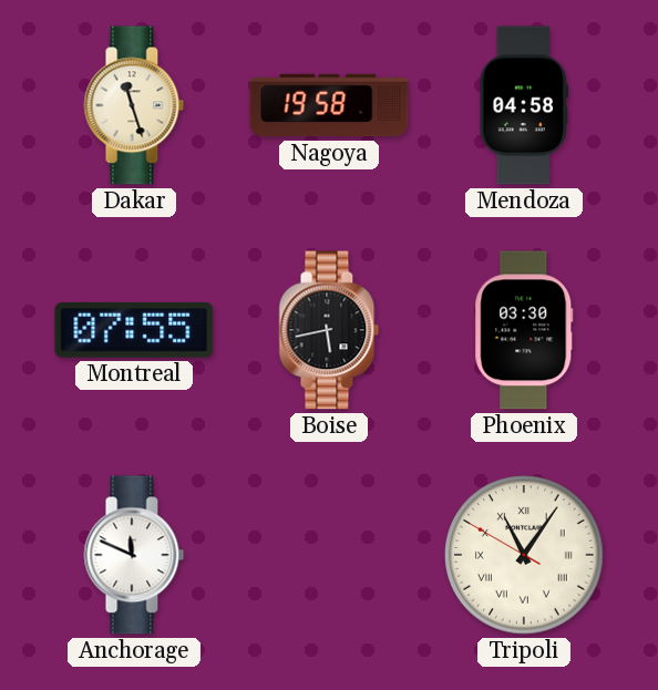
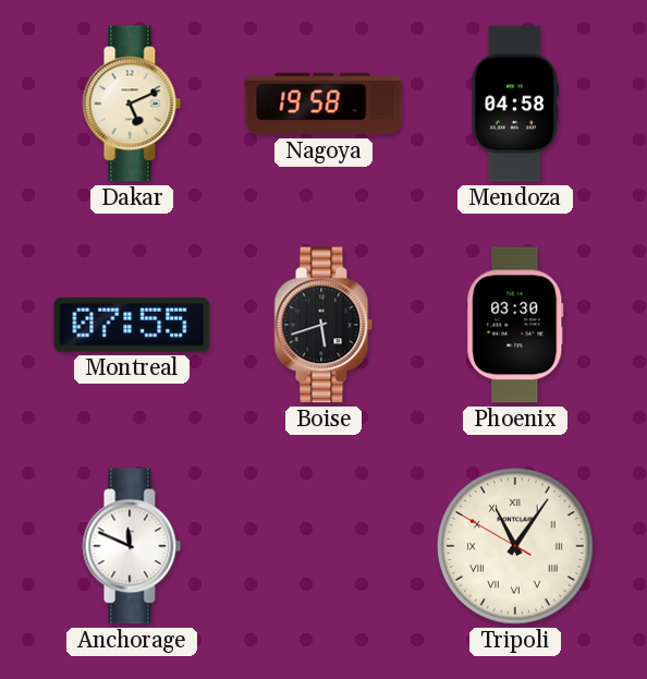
Dakar: 11:27 -> 5:11
Boise: 5:43 -> 5:42
